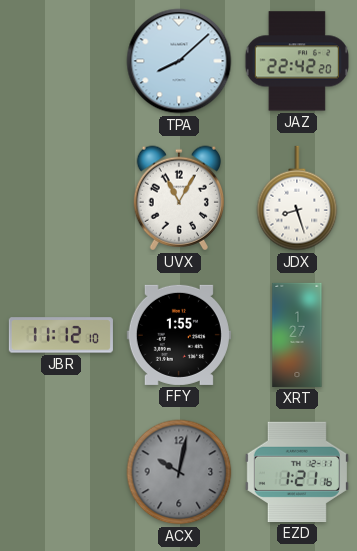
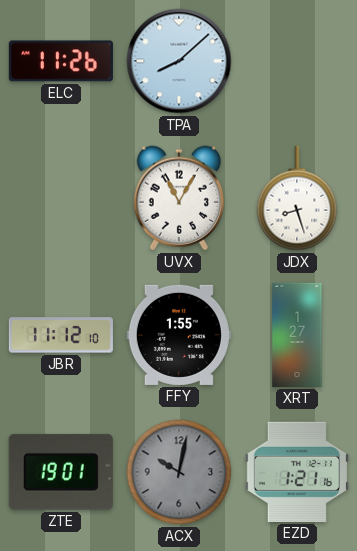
ELC: none -> 11:26
JAZ: 22:42 -> none
ZTE: none -> 19:01
